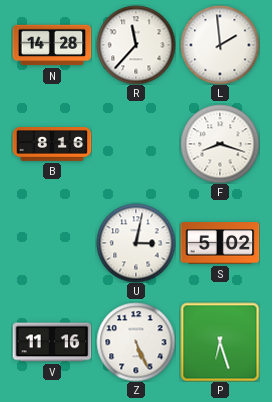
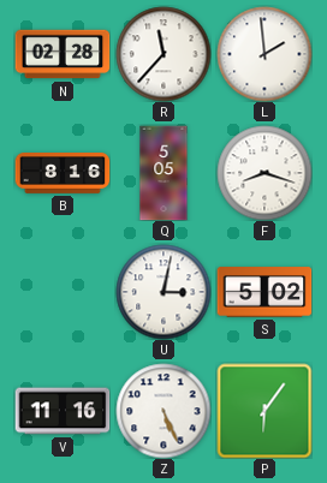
N: 14:28 -> 02:28
Q: none -> 5:05
P: 6:27 -> 6:06
